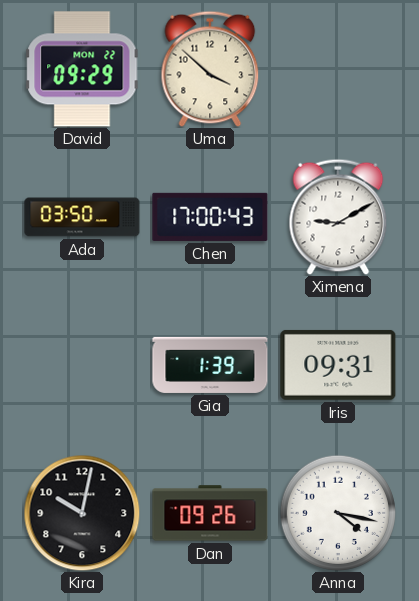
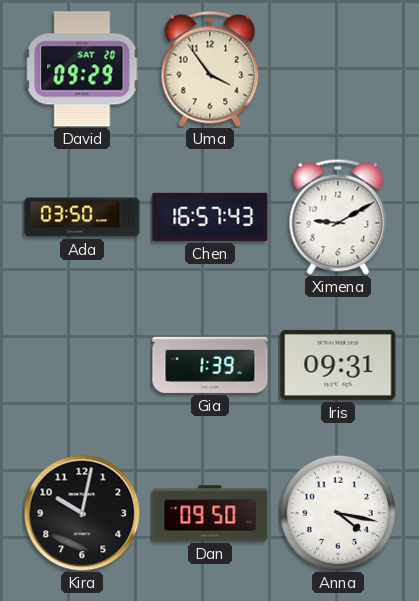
David date: MON 22 -> SAT 20
Uma: 3:52 -> 3:54
Chen: 17:00 -> 16:57
Dan: 09:26 -> 09:50
